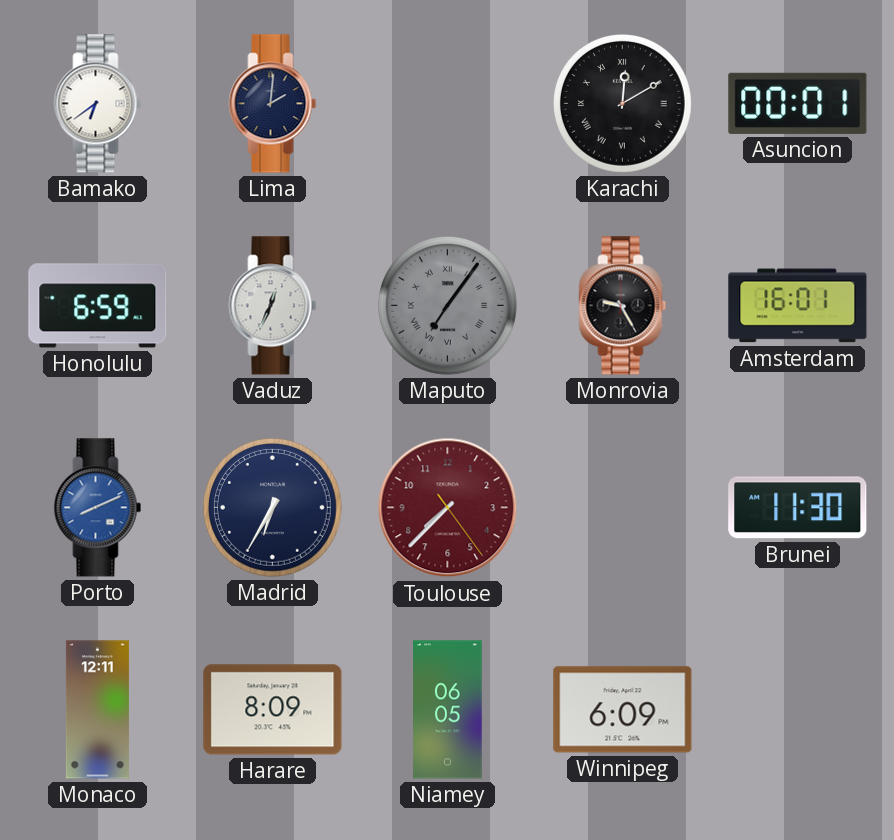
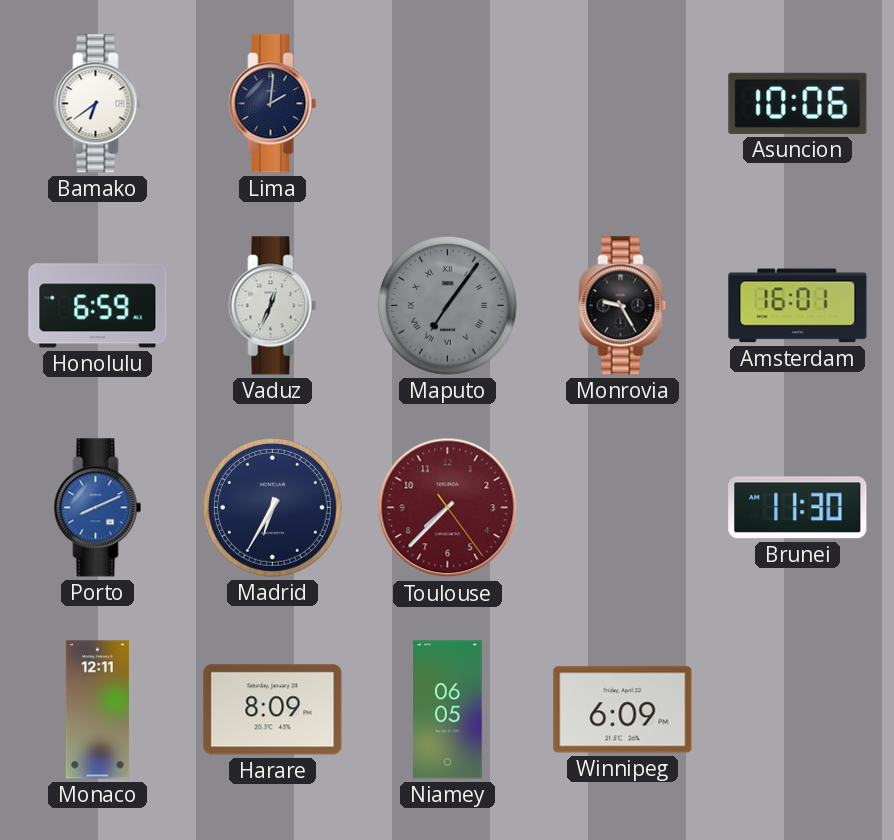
Karachi: 12:10 -> none
Asuncion: 00:01 -> 10:06
